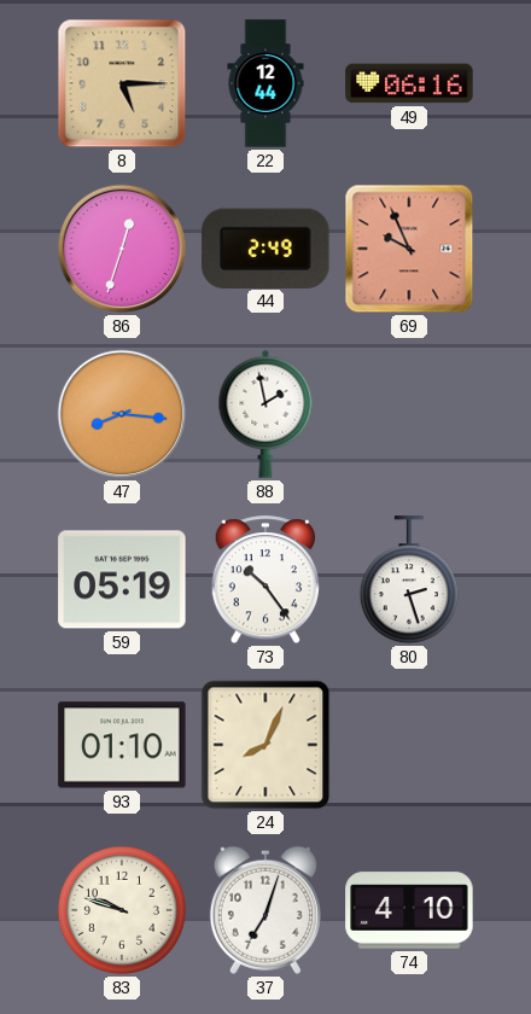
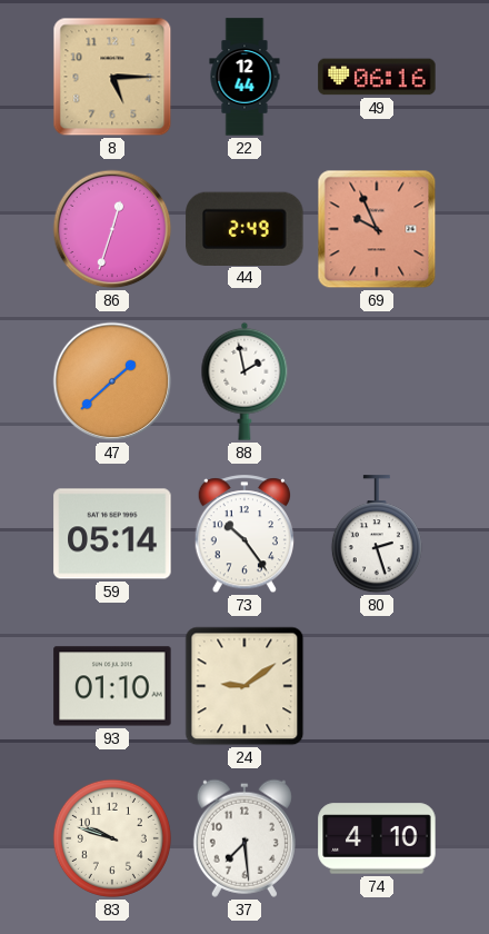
47: 8:16 -> 1:38
59: 05:19 -> 05:14
24: 8:04 -> 9:09
37: 7:03 -> 7:29
